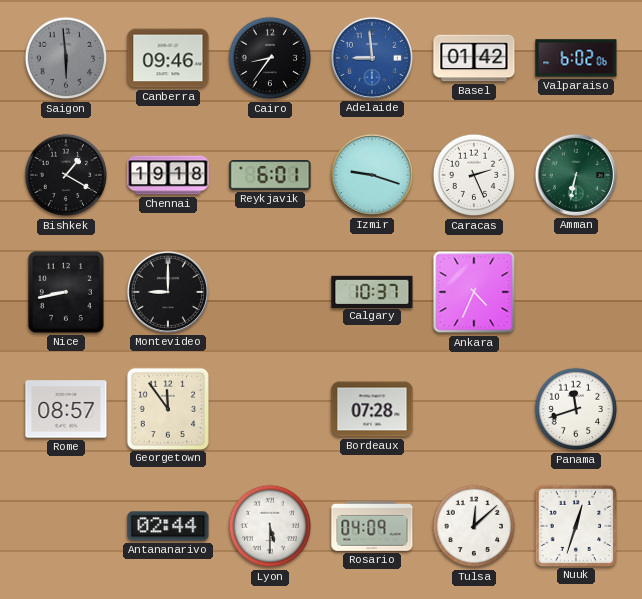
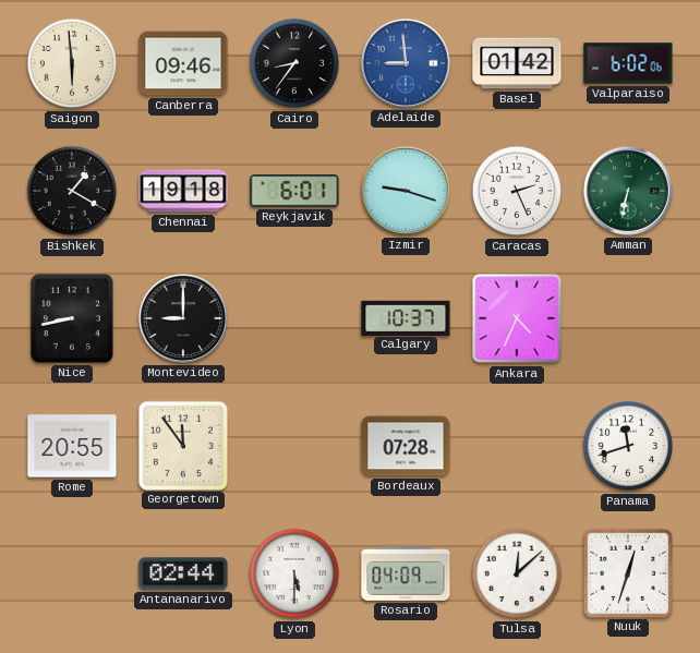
Saigon dial: grey -> cream
Rome: 08:57 -> 20:55
